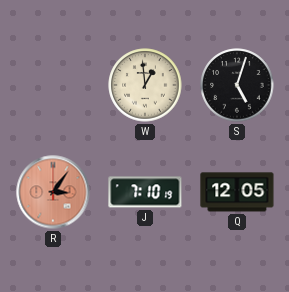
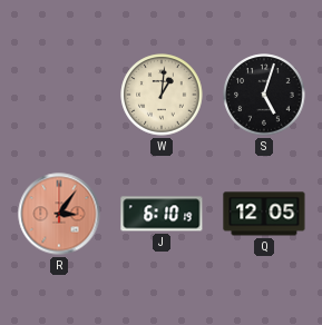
W: 12:59 -> 1:01
J: 7:10 -> 6:10
